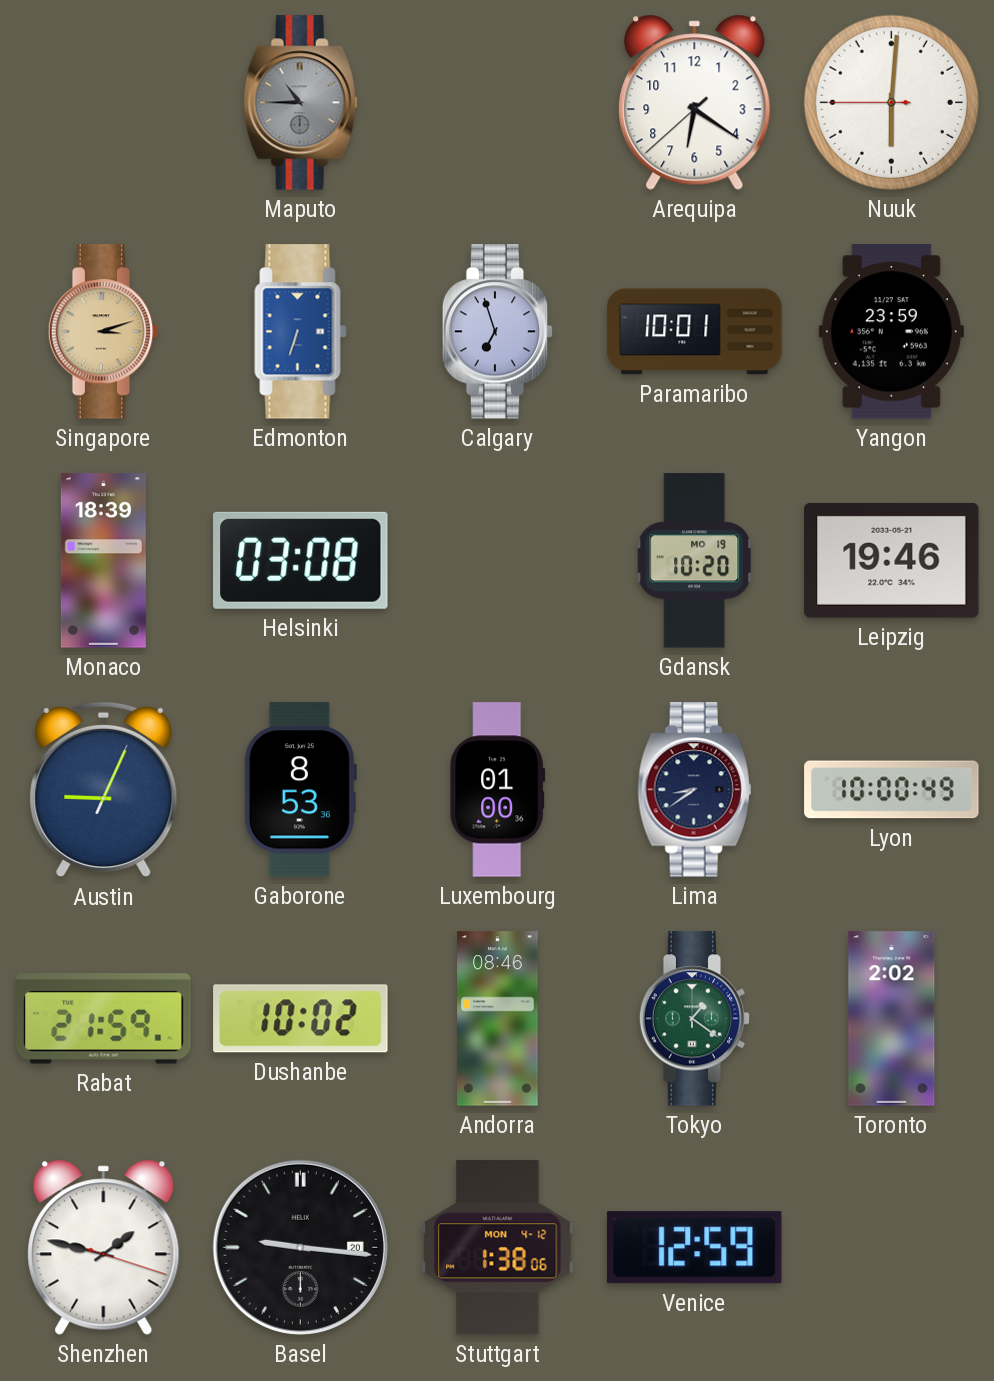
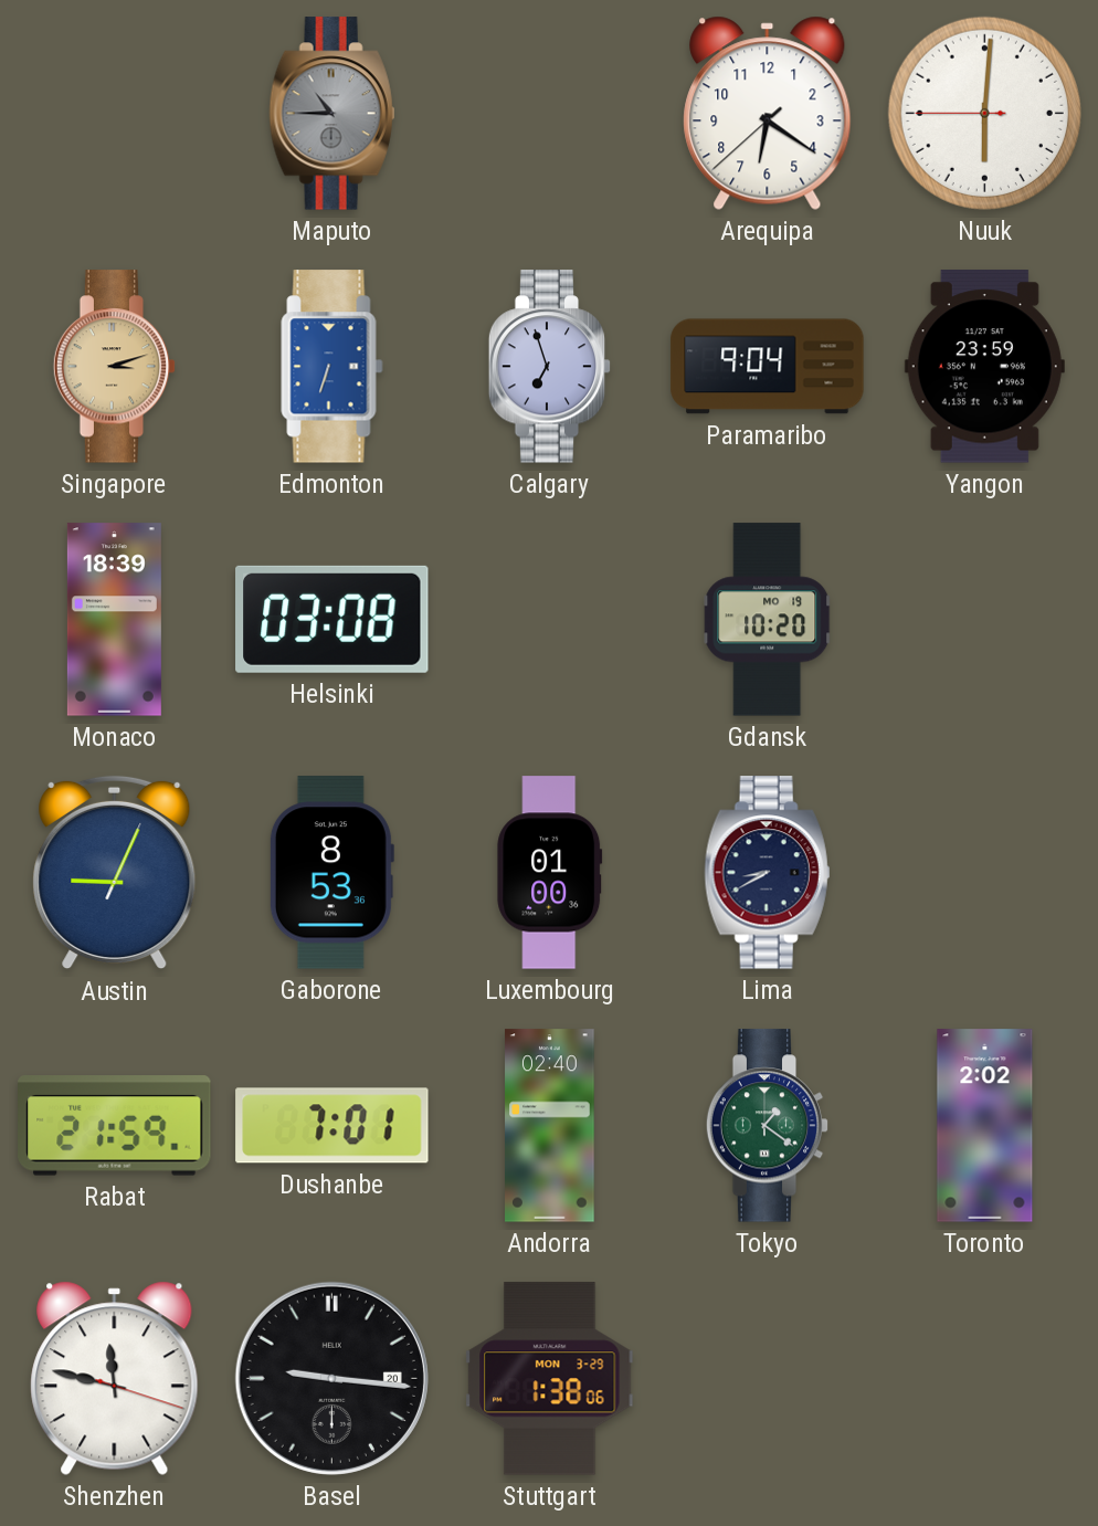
Paramaribo: 10:01 -> 9:04
Leipzig: 19:46 -> none
Lima: 8:39 -> 8:40
Lyon: 10:00 -> none
Dushanbe: 10:02 -> 7:01
Andorra: 08:46 -> 02:40
Shenzhen: 1:47 -> 11:47
Stuttgart date: MON 4-12 -> MON 3-29
Venice: 12:59 -> none
